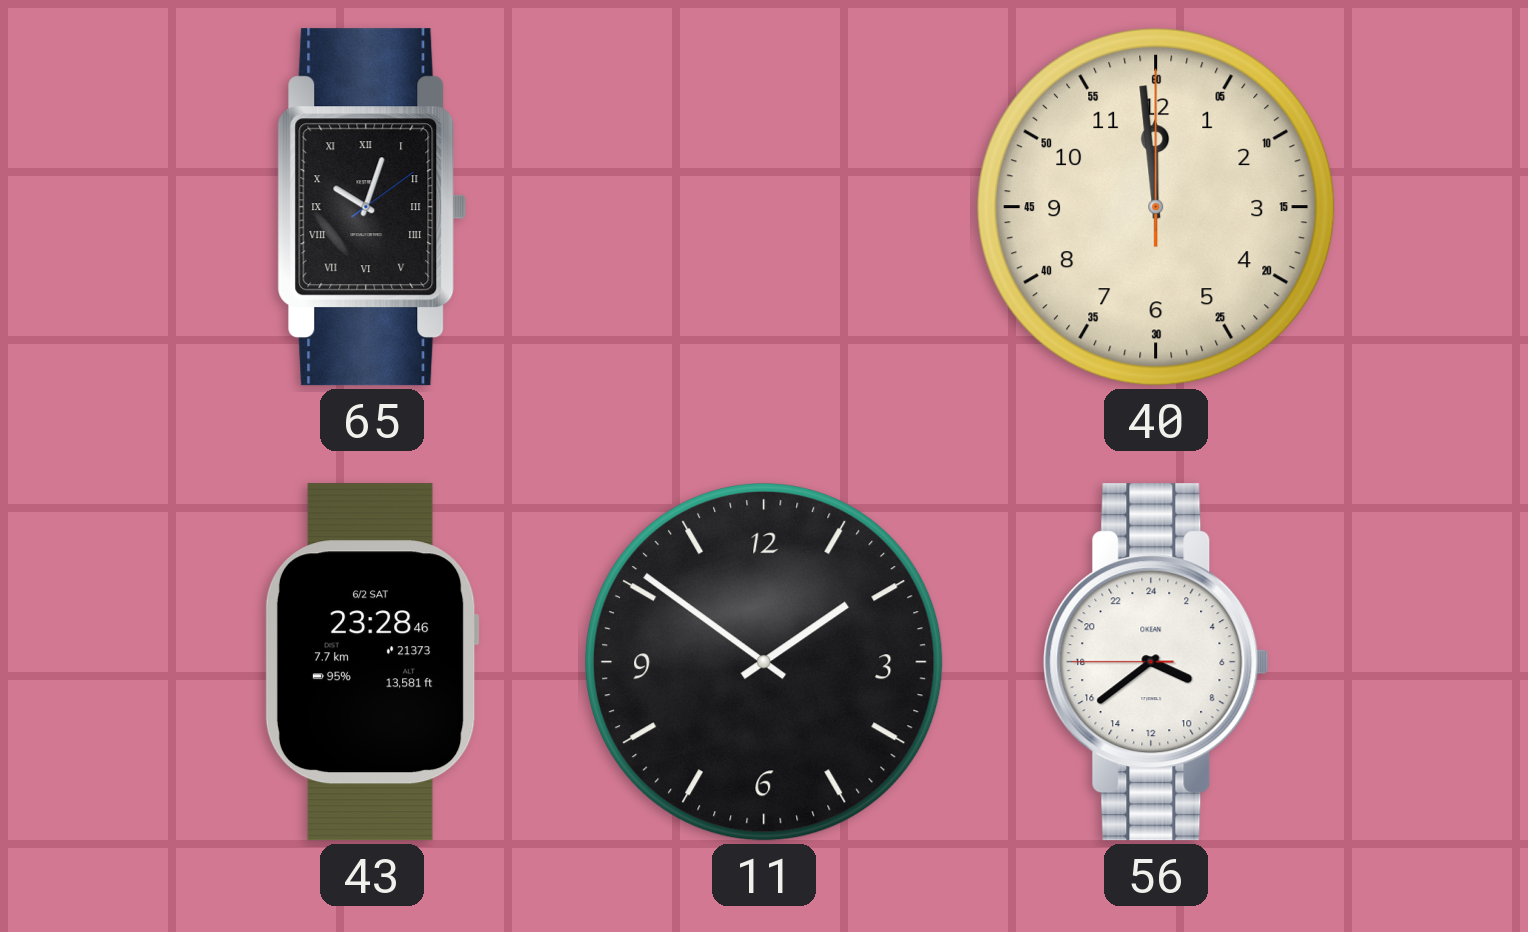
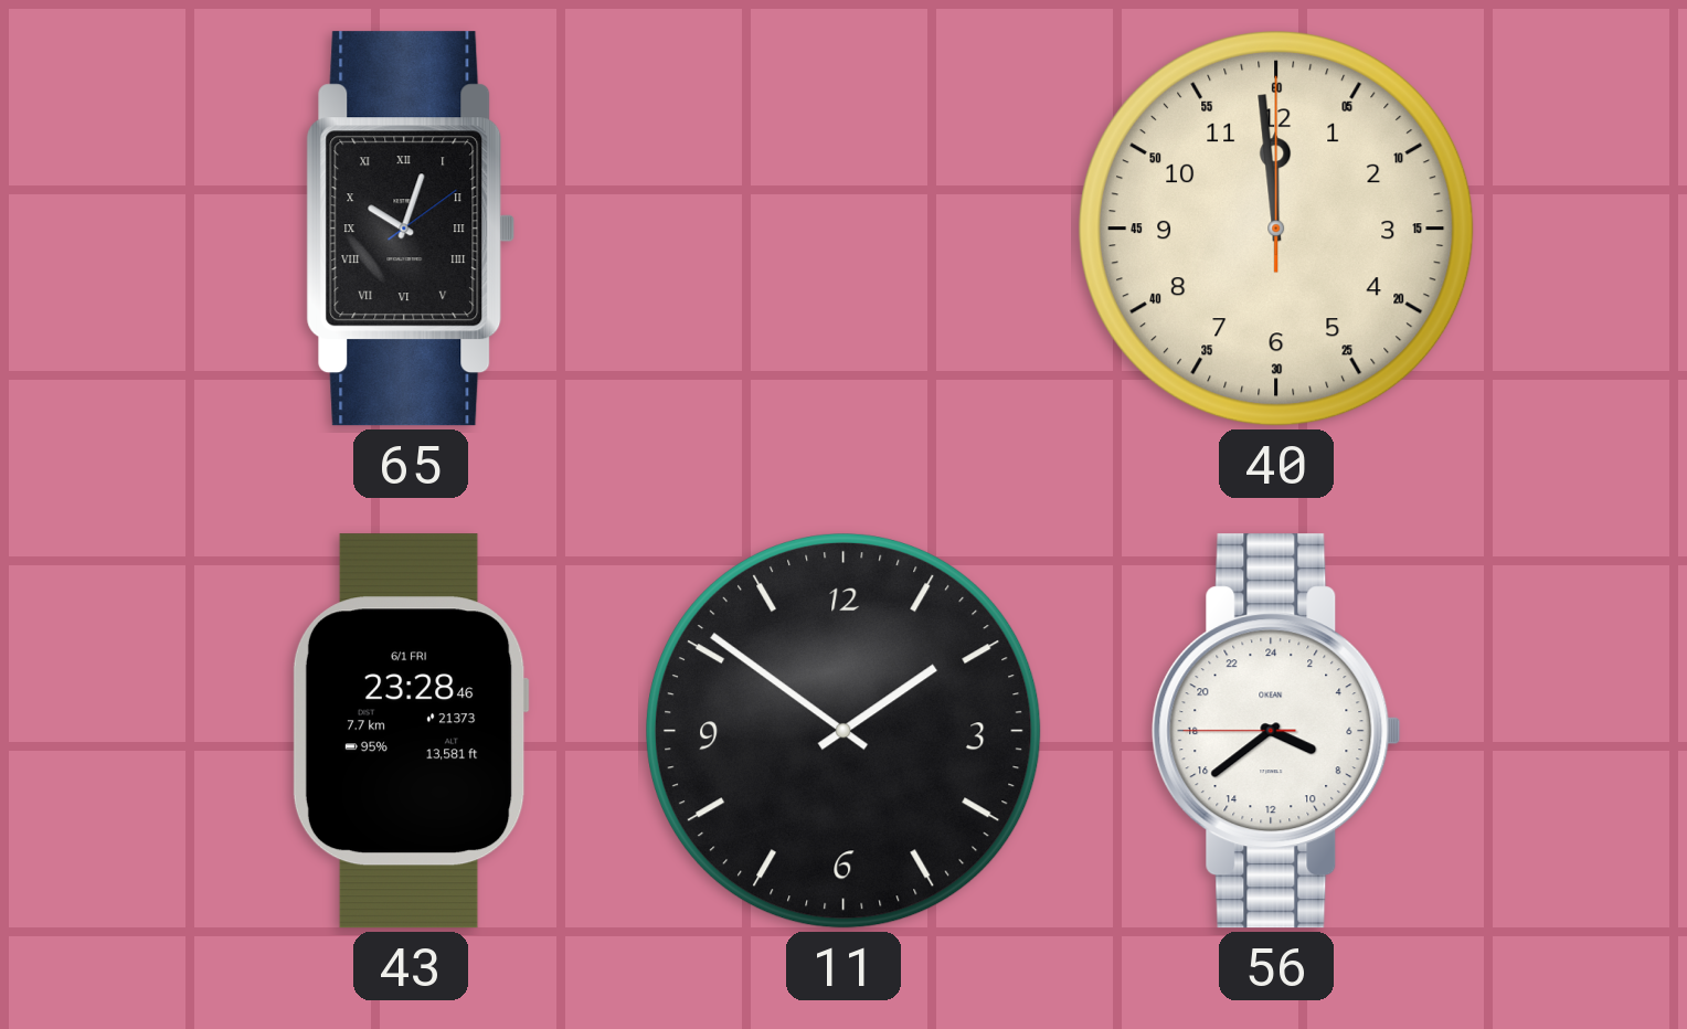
43 date: 6/2 SAT -> 6/1 FRI
